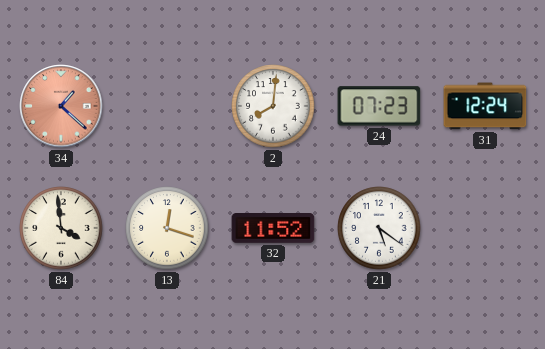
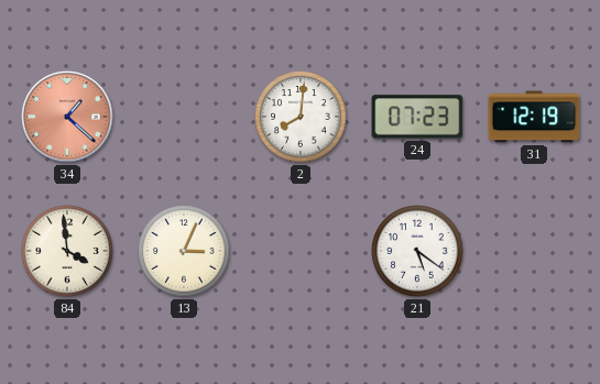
31: 12:24 -> 12:19
13: 12:18 -> 3:04
32: 11:52 -> none
